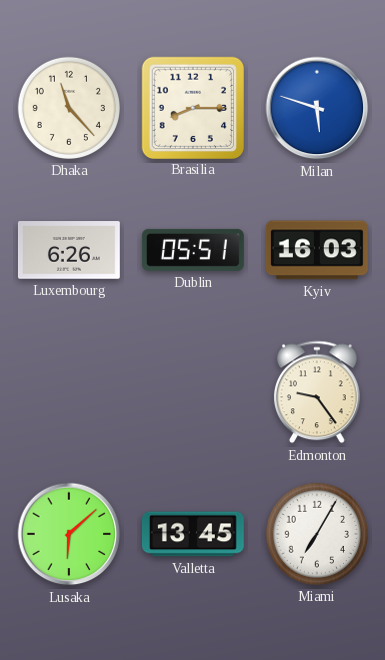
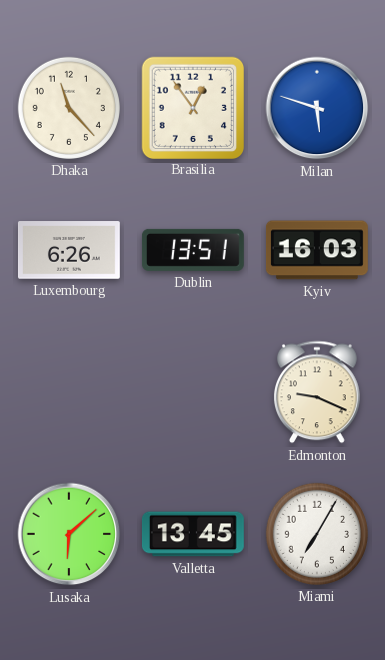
Brasilia: 8:15 -> 12:54
Dublin: 05:51 -> 13:51
Edmonton: 9:24 -> 9:19
